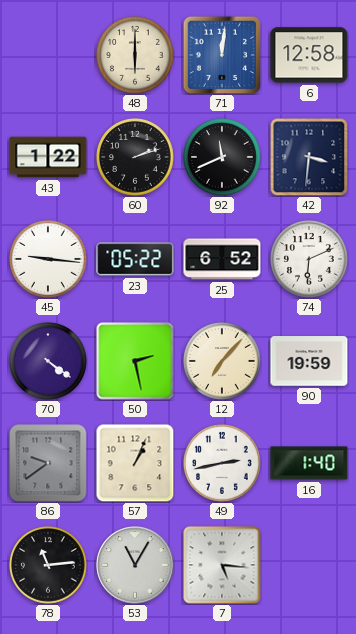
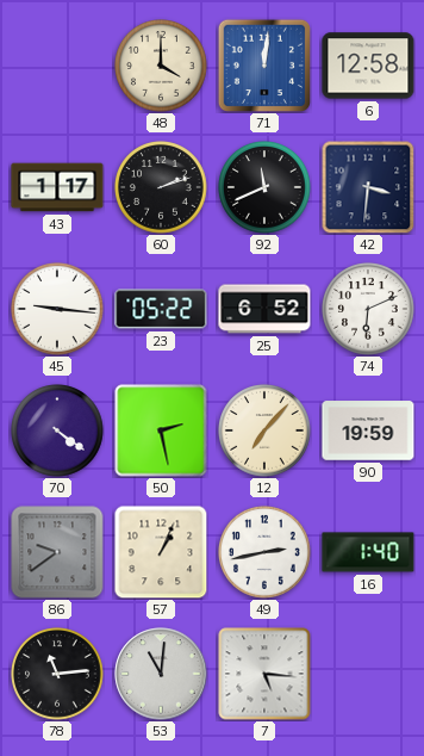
48: 6:00 -> 4:00
43: 1:22 -> 1:17
53: 11:05 -> 11:01
